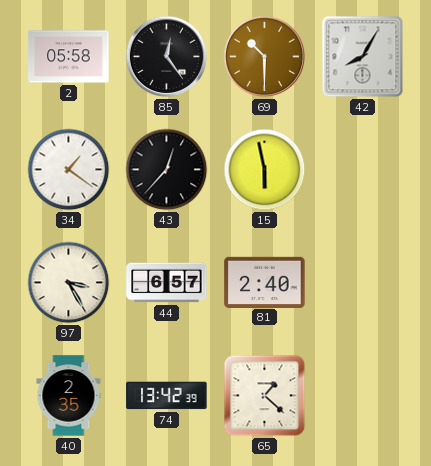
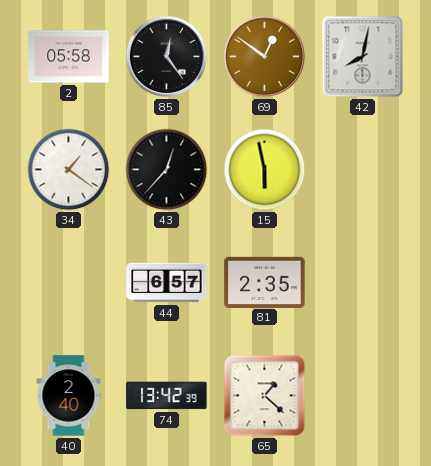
69: 10:30 -> 12:51
42: 8:05 -> 8:02
97: 3:25 -> none
81: 2:40 -> 2:35
40: 2:35 -> 2:40
